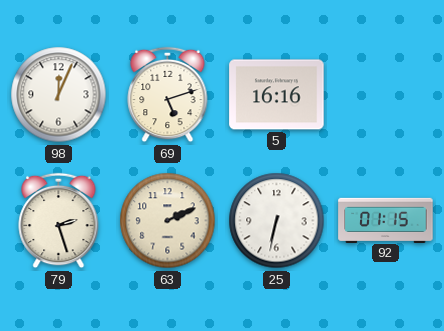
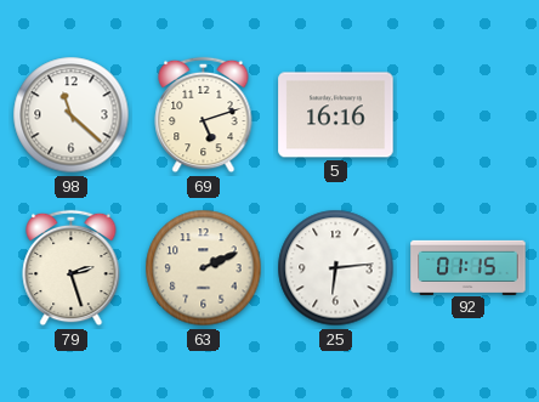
98: 12:04 -> 11:22
25: 6:32 -> 6:14
